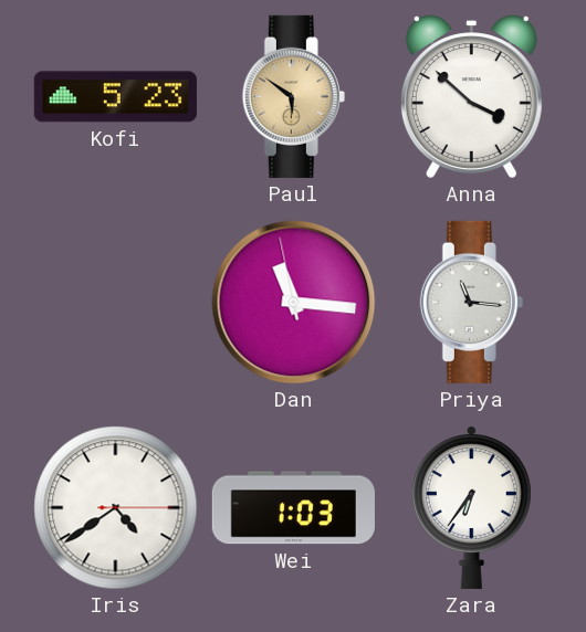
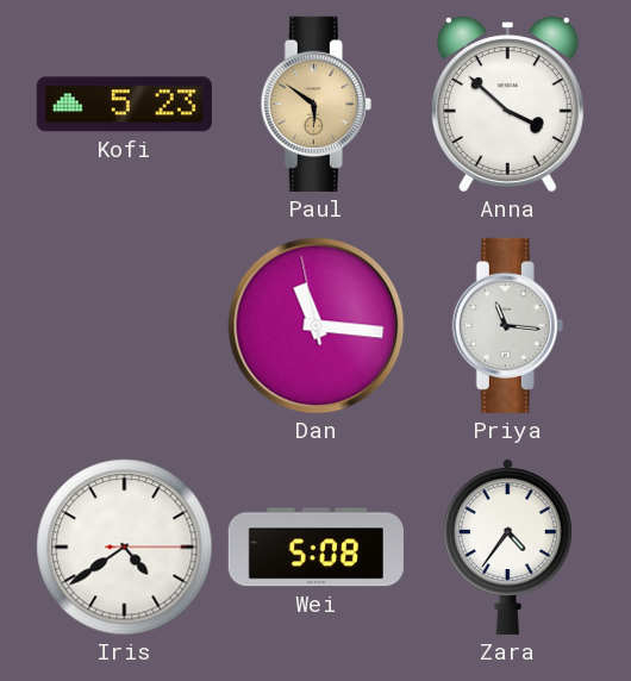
Wei: 1:03 -> 5:08
Zara: 6:36 -> 4:36
